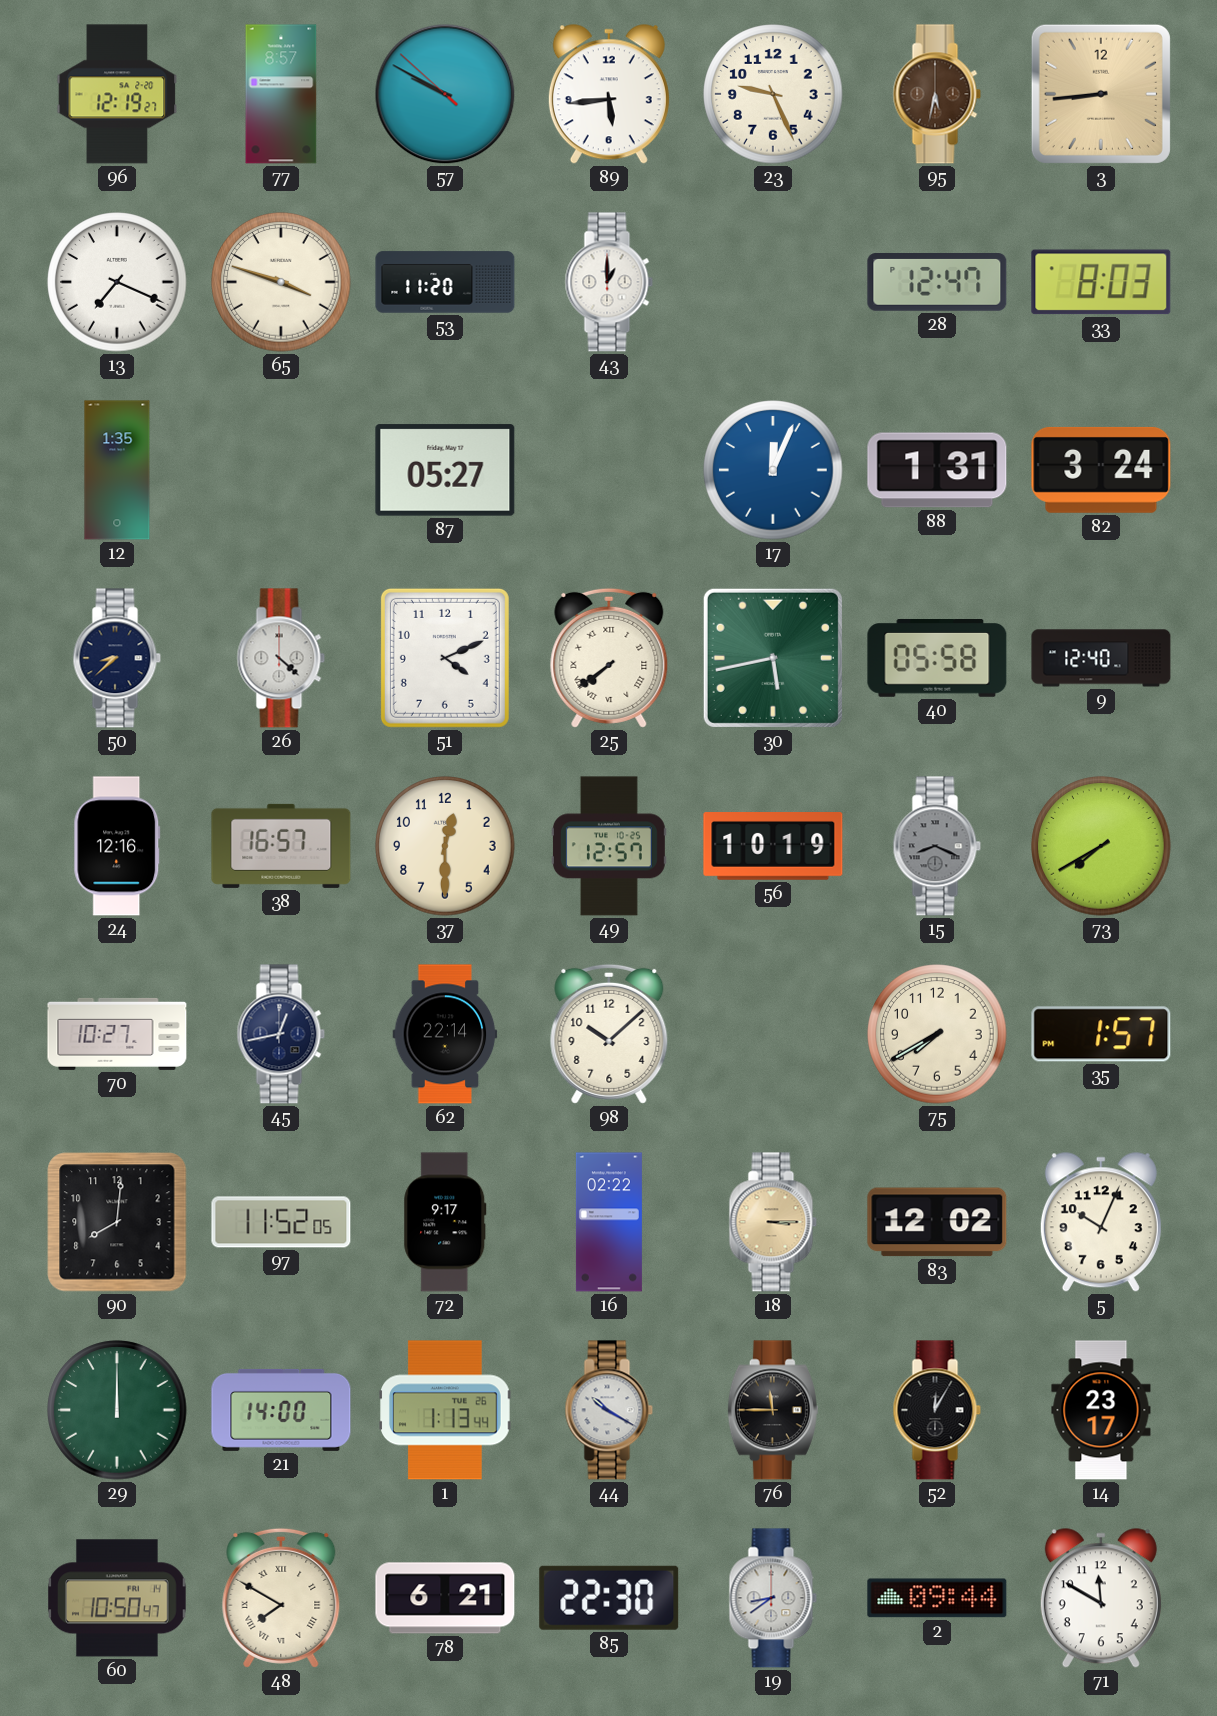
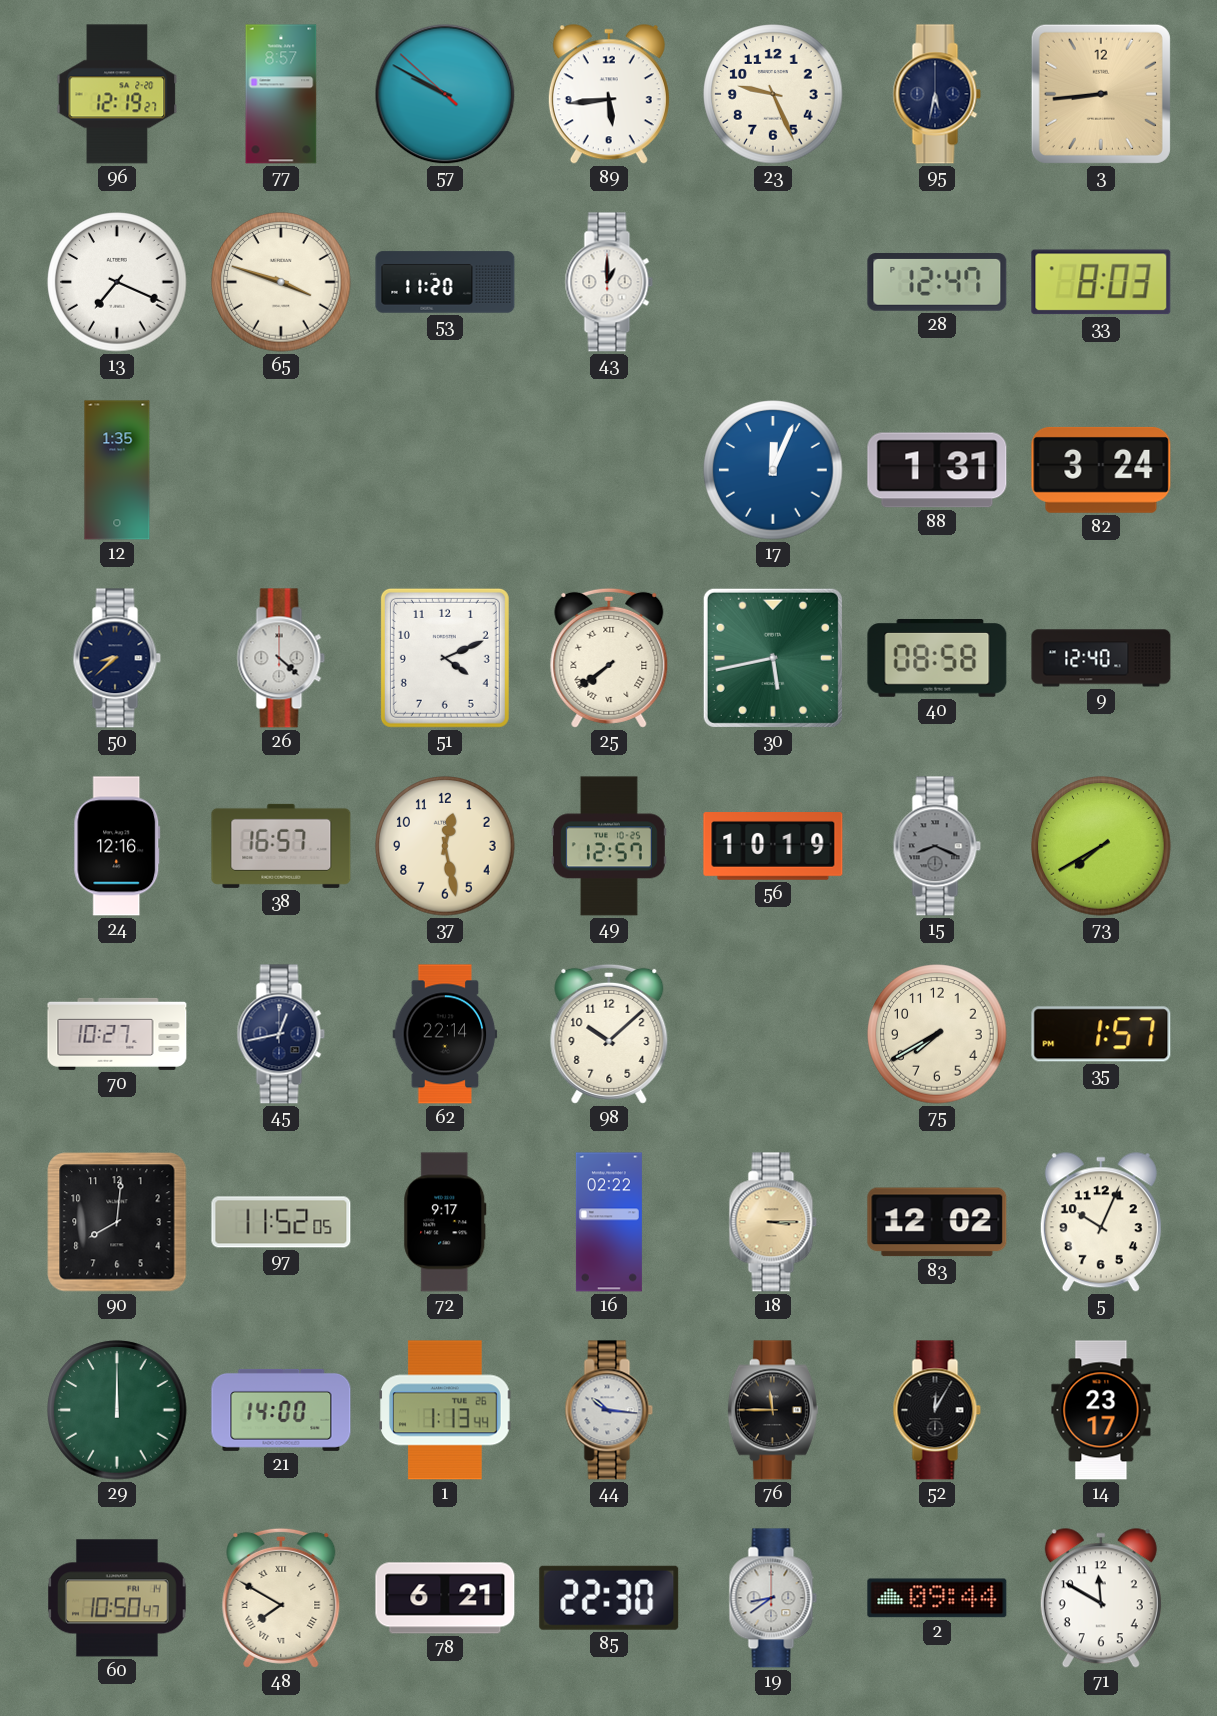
95 dial: brown -> navy
87: 05:27 -> none
40: 05:58 -> 08:58
37: 12:30 -> 12:28
44: 10:20 -> 10:16
